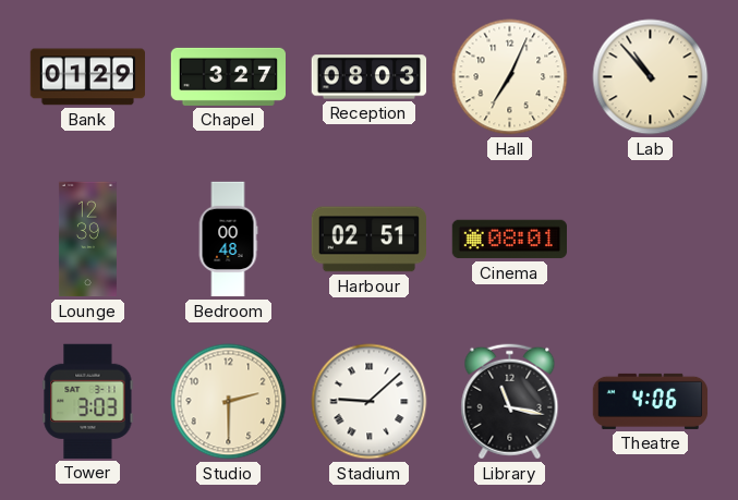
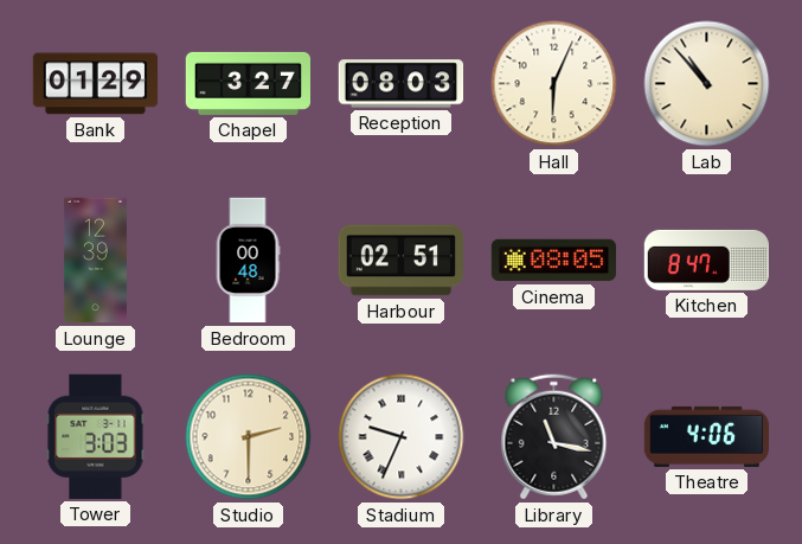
Hall: 7:04 -> 6:04
Cinema: 08:01 -> 08:05
Kitchen: none -> 8:47
Stadium: 9:08 -> 9:34
